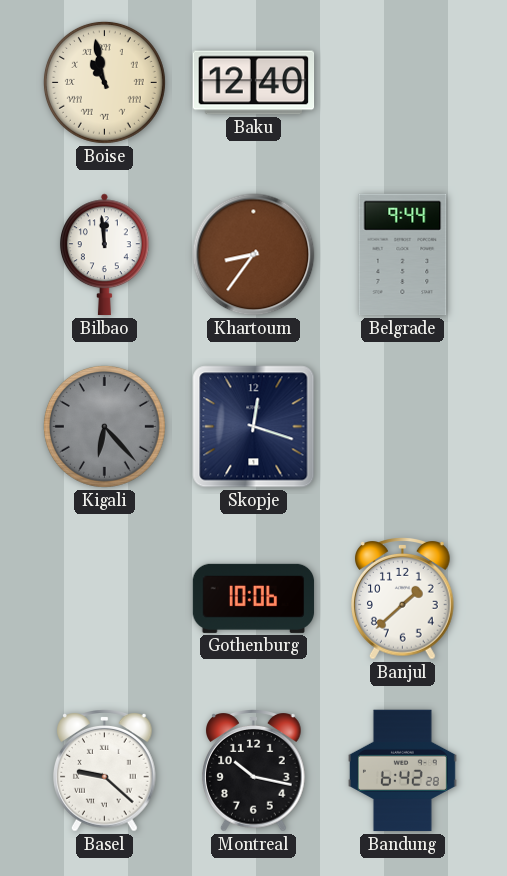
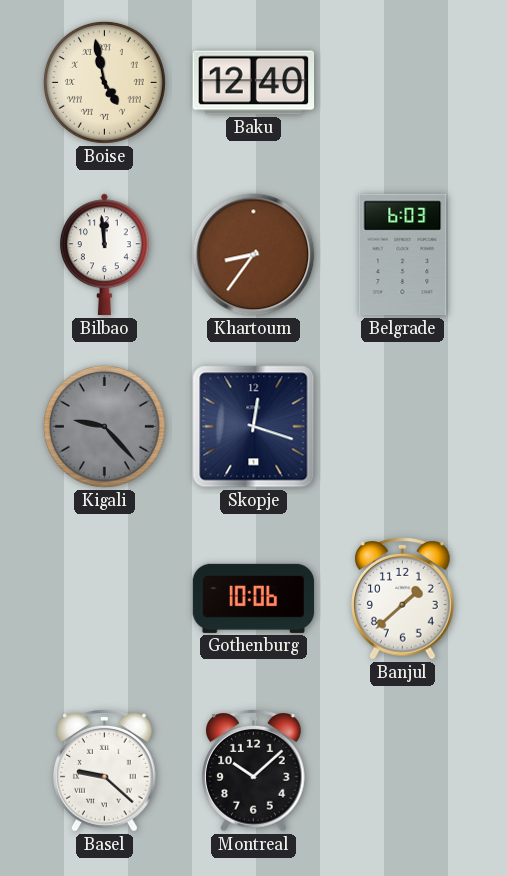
Boise: 10:58 -> 4:58
Belgrade: 9:44 -> 6:03
Kigali: 6:23 -> 9:23
Montreal: 10:17 -> 10:08
Bandung: 6:42 -> none
